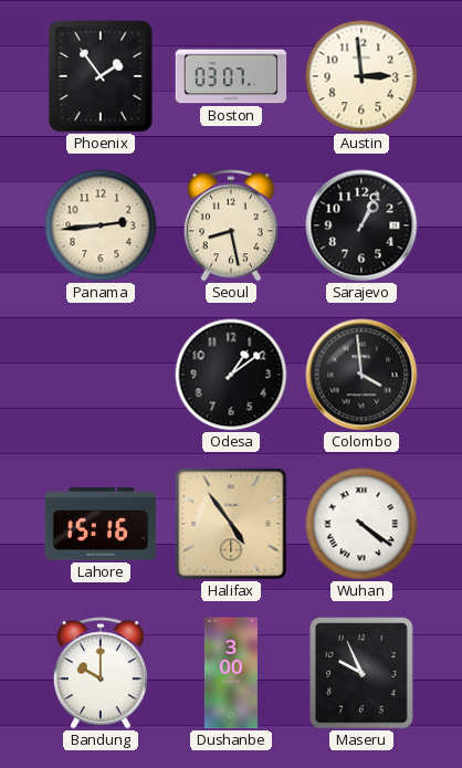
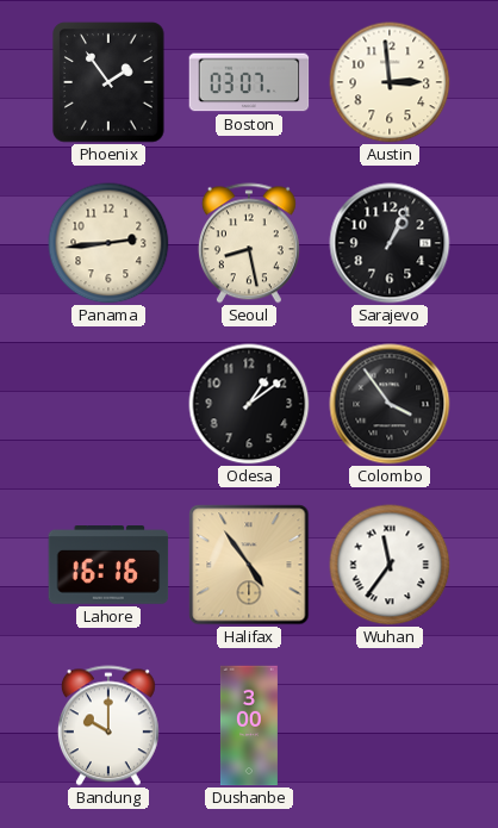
Colombo: 3:59 -> 3:54
Lahore: 15:16 -> 16:16
Wuhan: 4:21 -> 11:36
Maseru: 9:56 -> none
